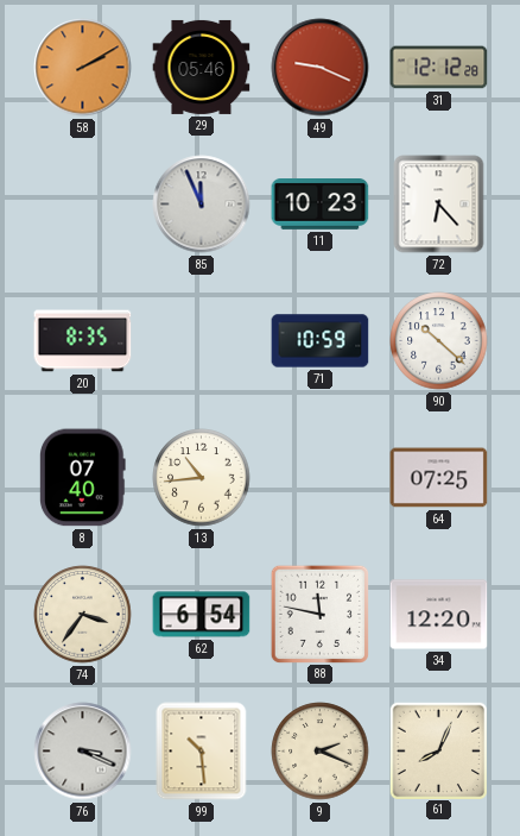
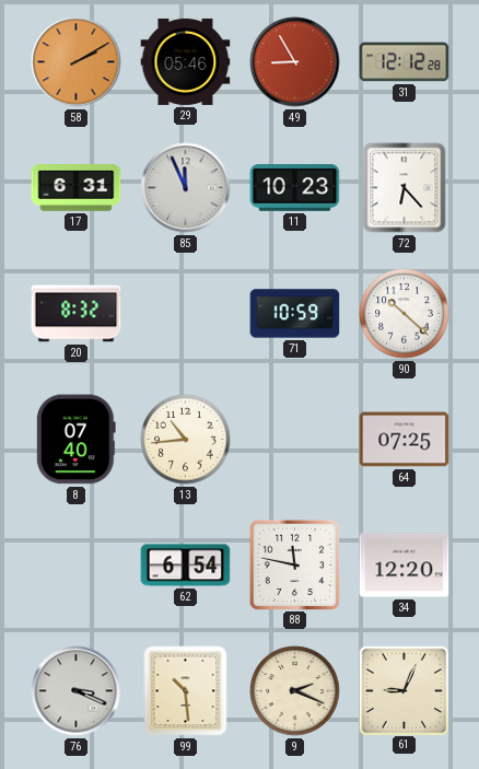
49: 9:19 -> 8:55
17: none -> 6:31
20: 8:35 -> 8:32
74: 3:36 -> none
61: 8:04 -> 9:04
